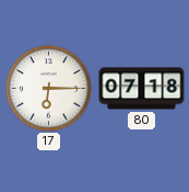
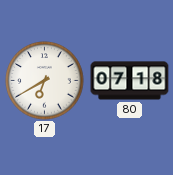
17: 6:15 -> 6:40
